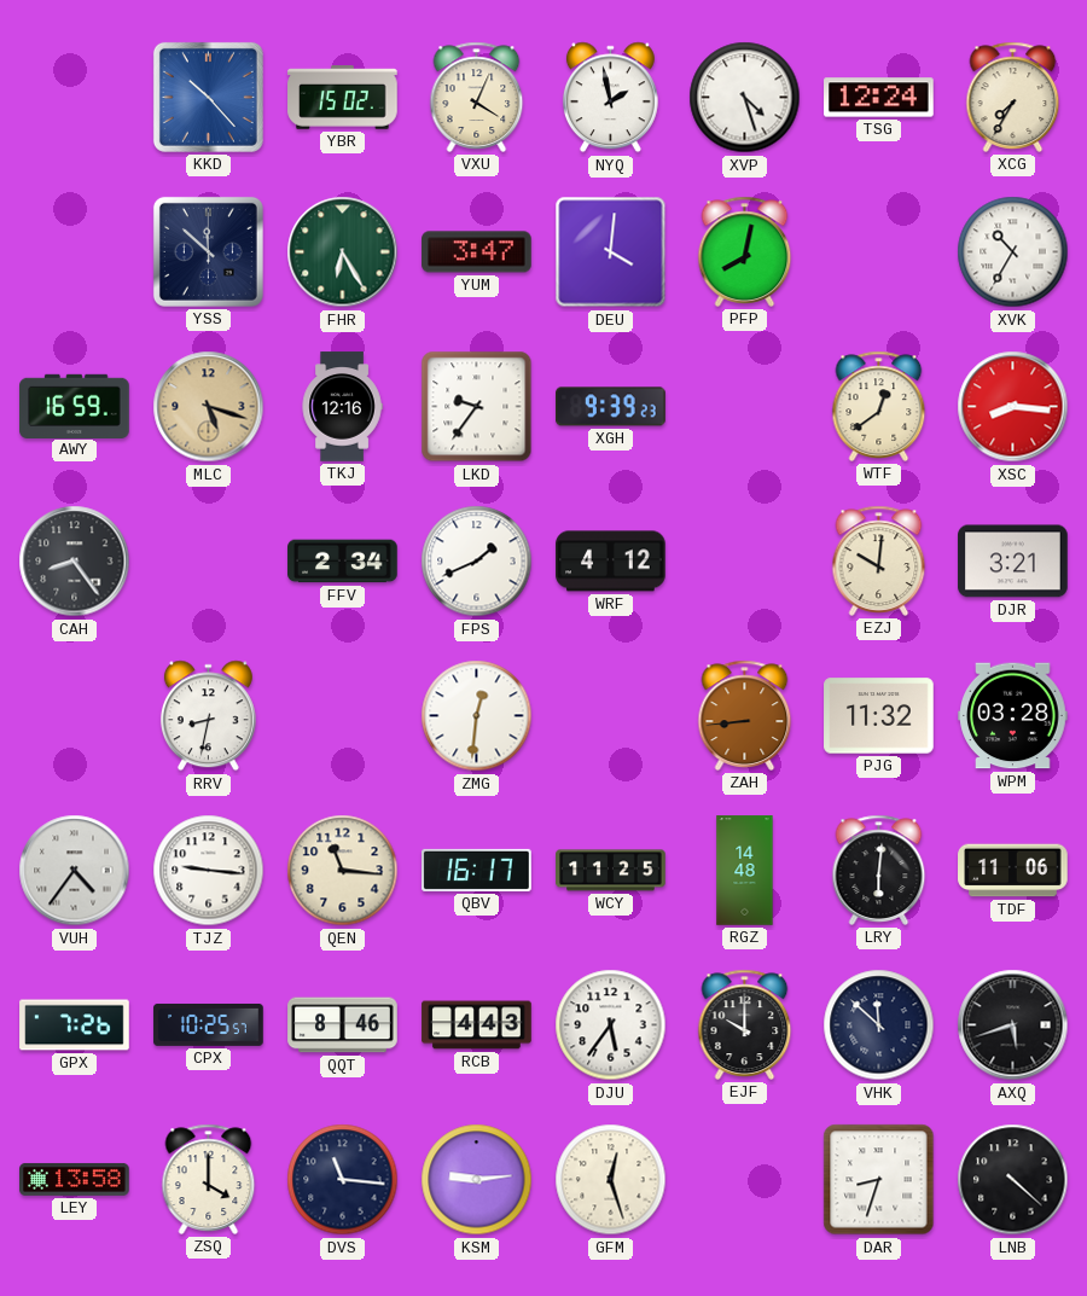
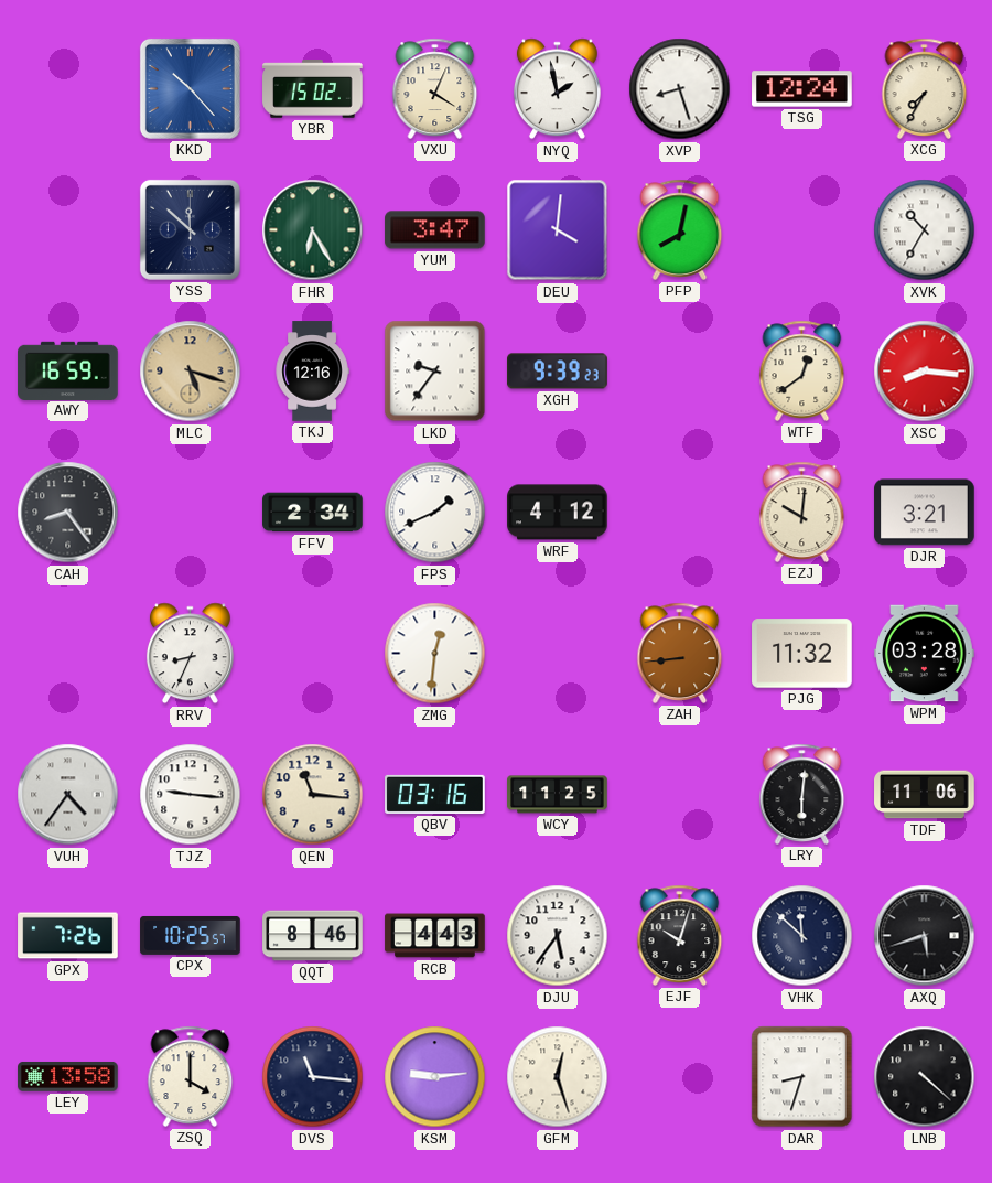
XVP: 4:27 -> 8:27
RRV: 8:32 -> 8:34
QBV: 16:17 -> 03:16
RGZ: 14:48 -> none
EJF: 10:00 -> 10:03
